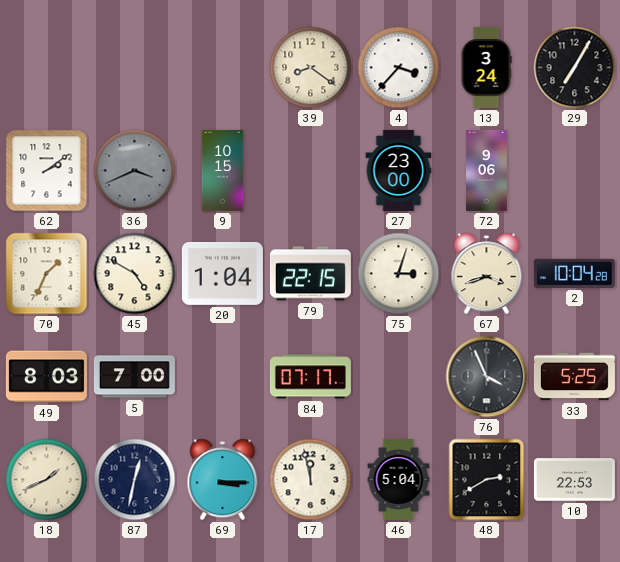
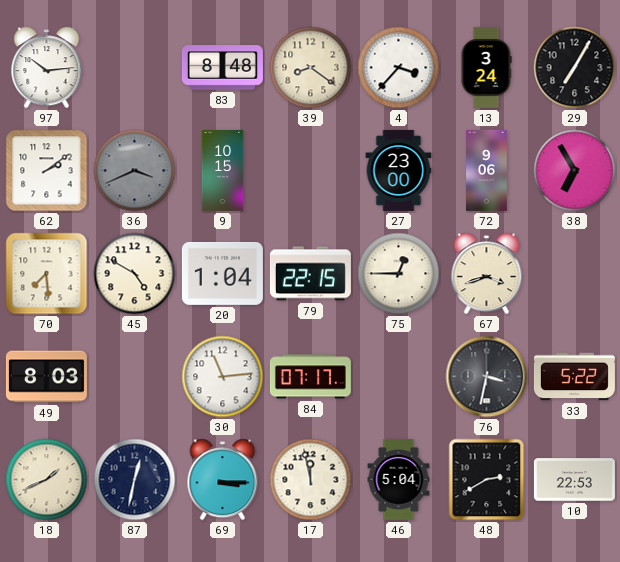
97: none -> 10:14
83: none -> 8:48
38: none -> 6:55
70: 1:34 -> 7:29
75: 3:03 -> 12:45
2: 10:04 -> none
5: 7:00 -> none
30: none -> 11:14
76: 3:56 -> 3:32
33: 5:25 -> 5:22
